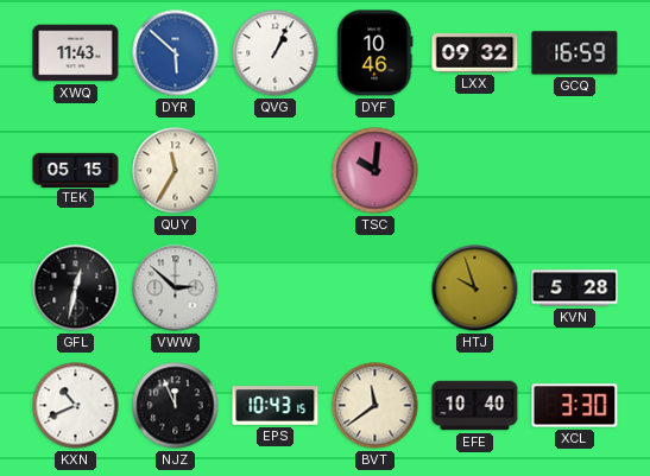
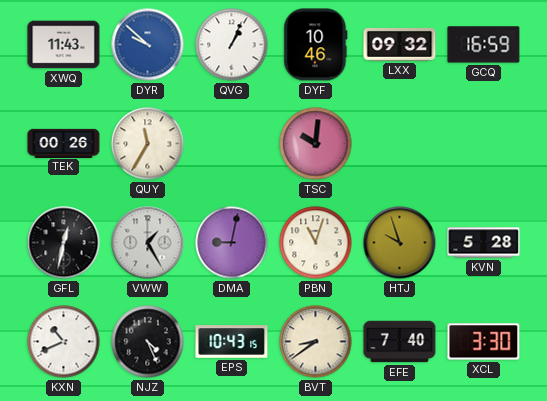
DYR: 5:52 -> 9:52
TEK: 05:15 -> 00:26
VWW: 2:52 -> 1:25
DMA: none -> 9:02
PBN: none -> 11:03
NJZ: 11:56 -> 4:26
BVT: 11:39 -> 8:39
EFE: 10:40 -> 7:40
